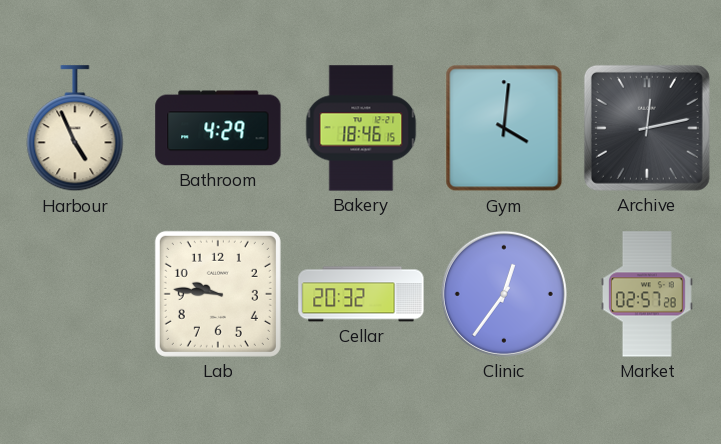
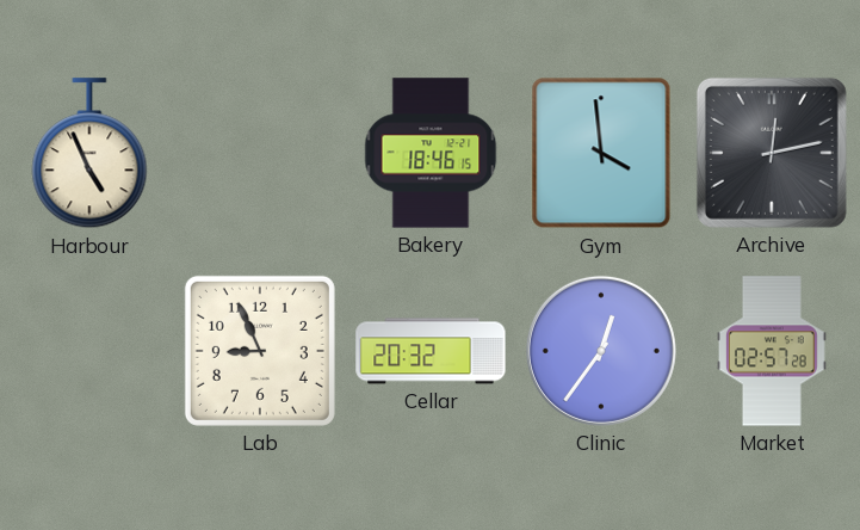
Bathroom: 4:29 -> none
Gym: 4:01 -> 3:59
Lab: 9:46 -> 8:56
